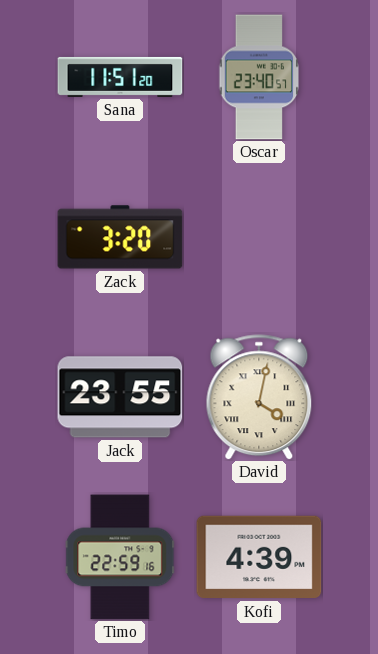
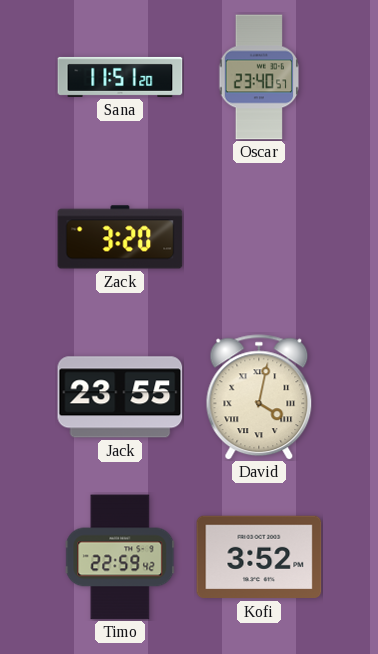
Timo: 22:59:16 -> 22:59:42
Kofi: 4:39 -> 3:52
